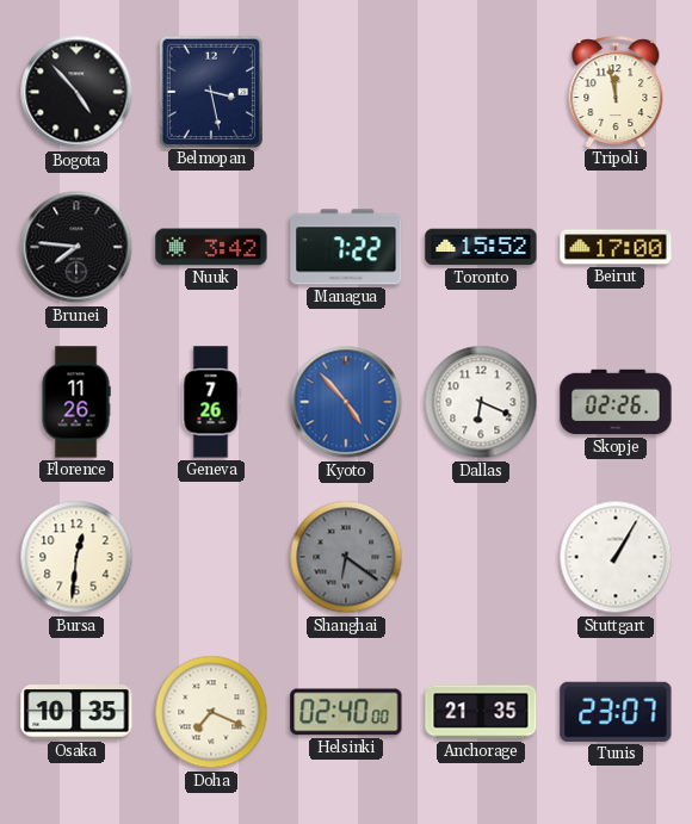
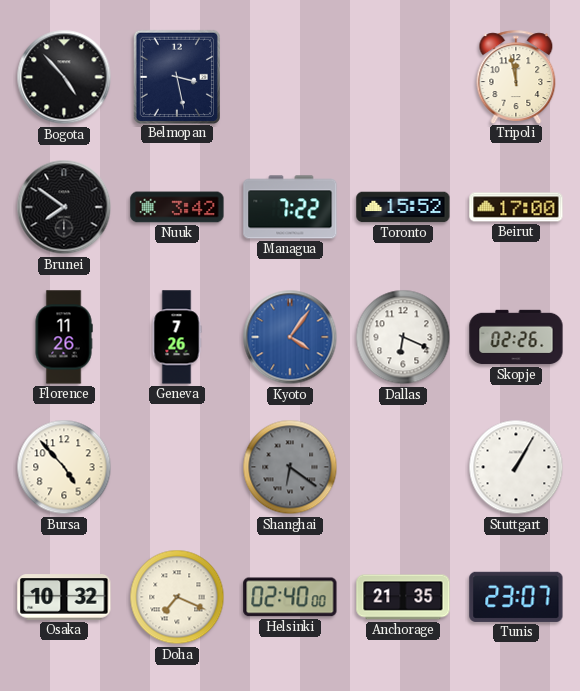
Brunei: 7:46 -> 7:51
Kyoto: 4:53 -> 4:06
Bursa: 12:31 -> 4:53
Osaka: 10:35 -> 10:32
